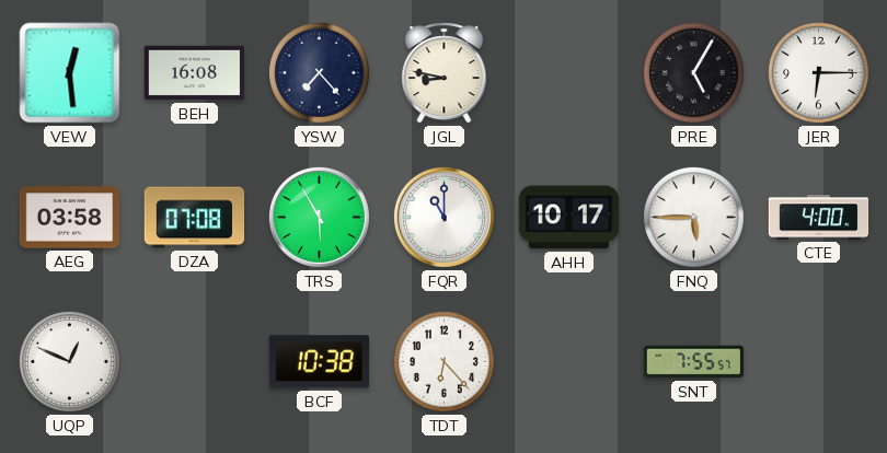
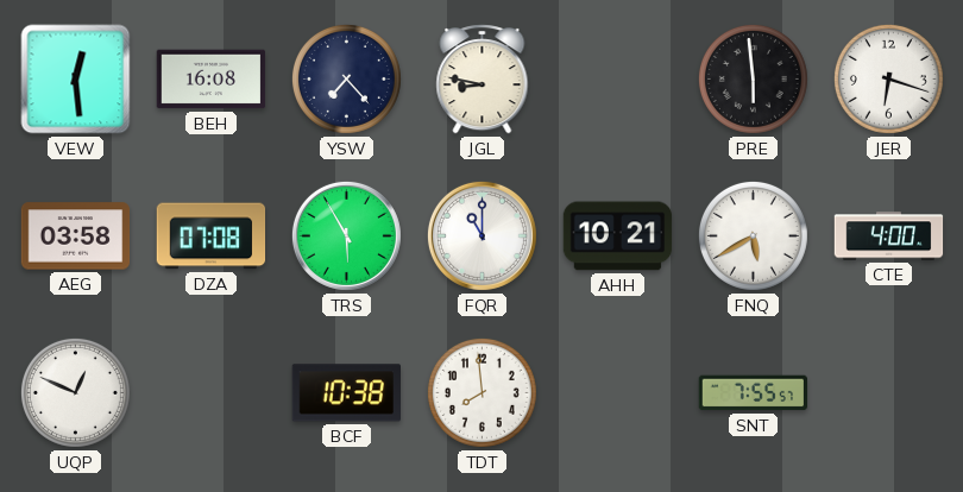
PRE: 5:05 -> 5:59
JER: 6:15 -> 6:18
AHH: 10:17 -> 10:21
FNQ: 5:45 -> 5:40
TDT: 6:23 -> 7:59
